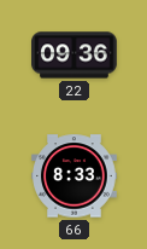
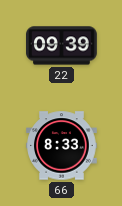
22: 09:36 -> 09:39
